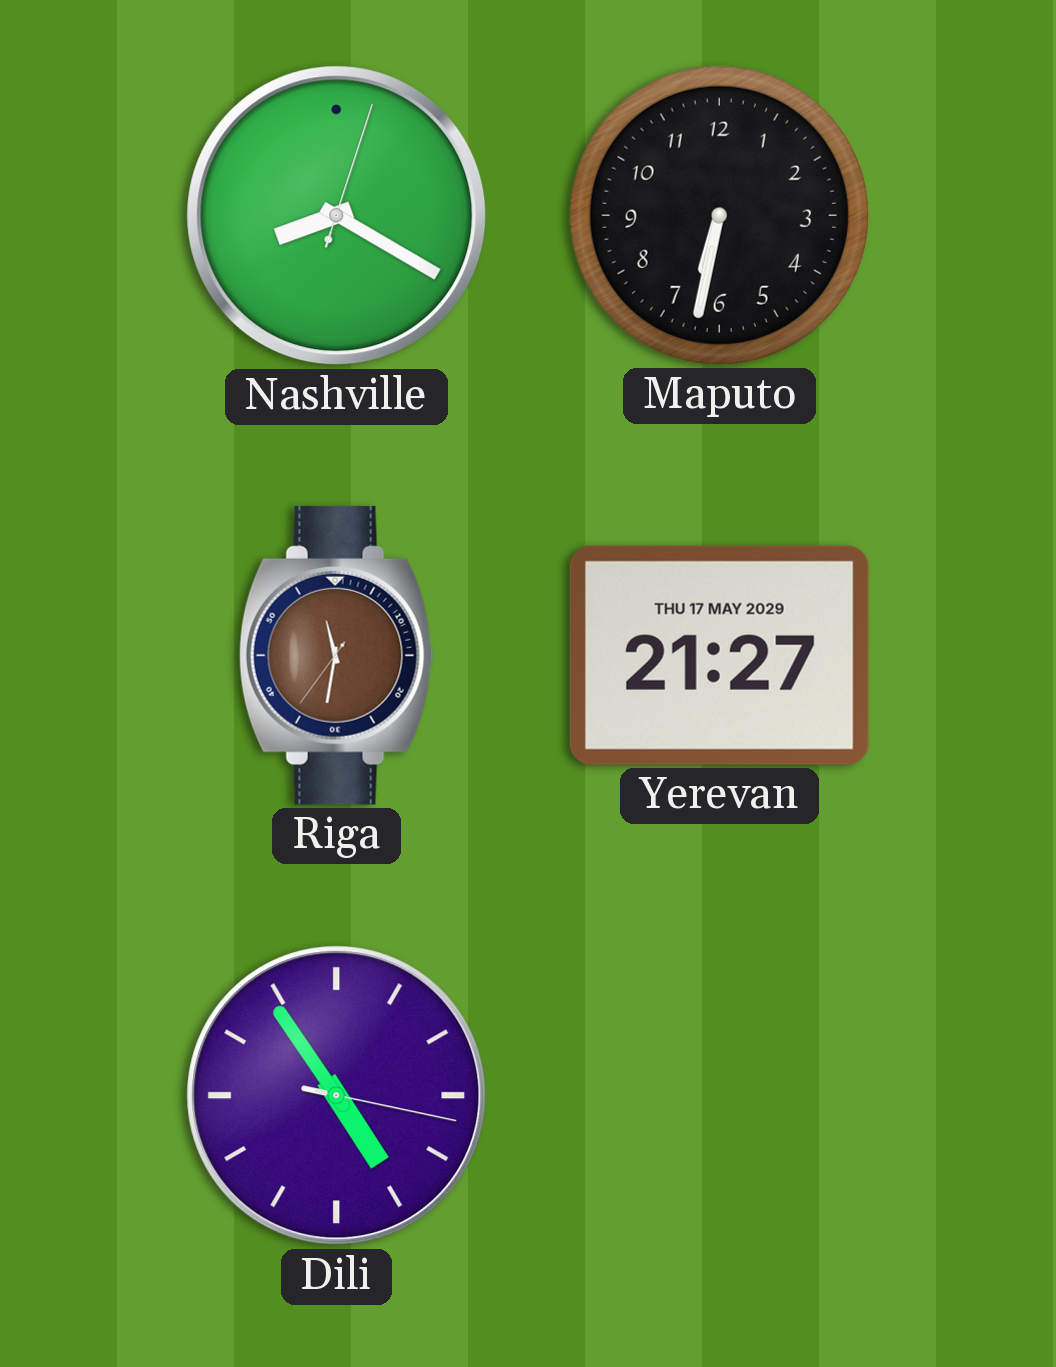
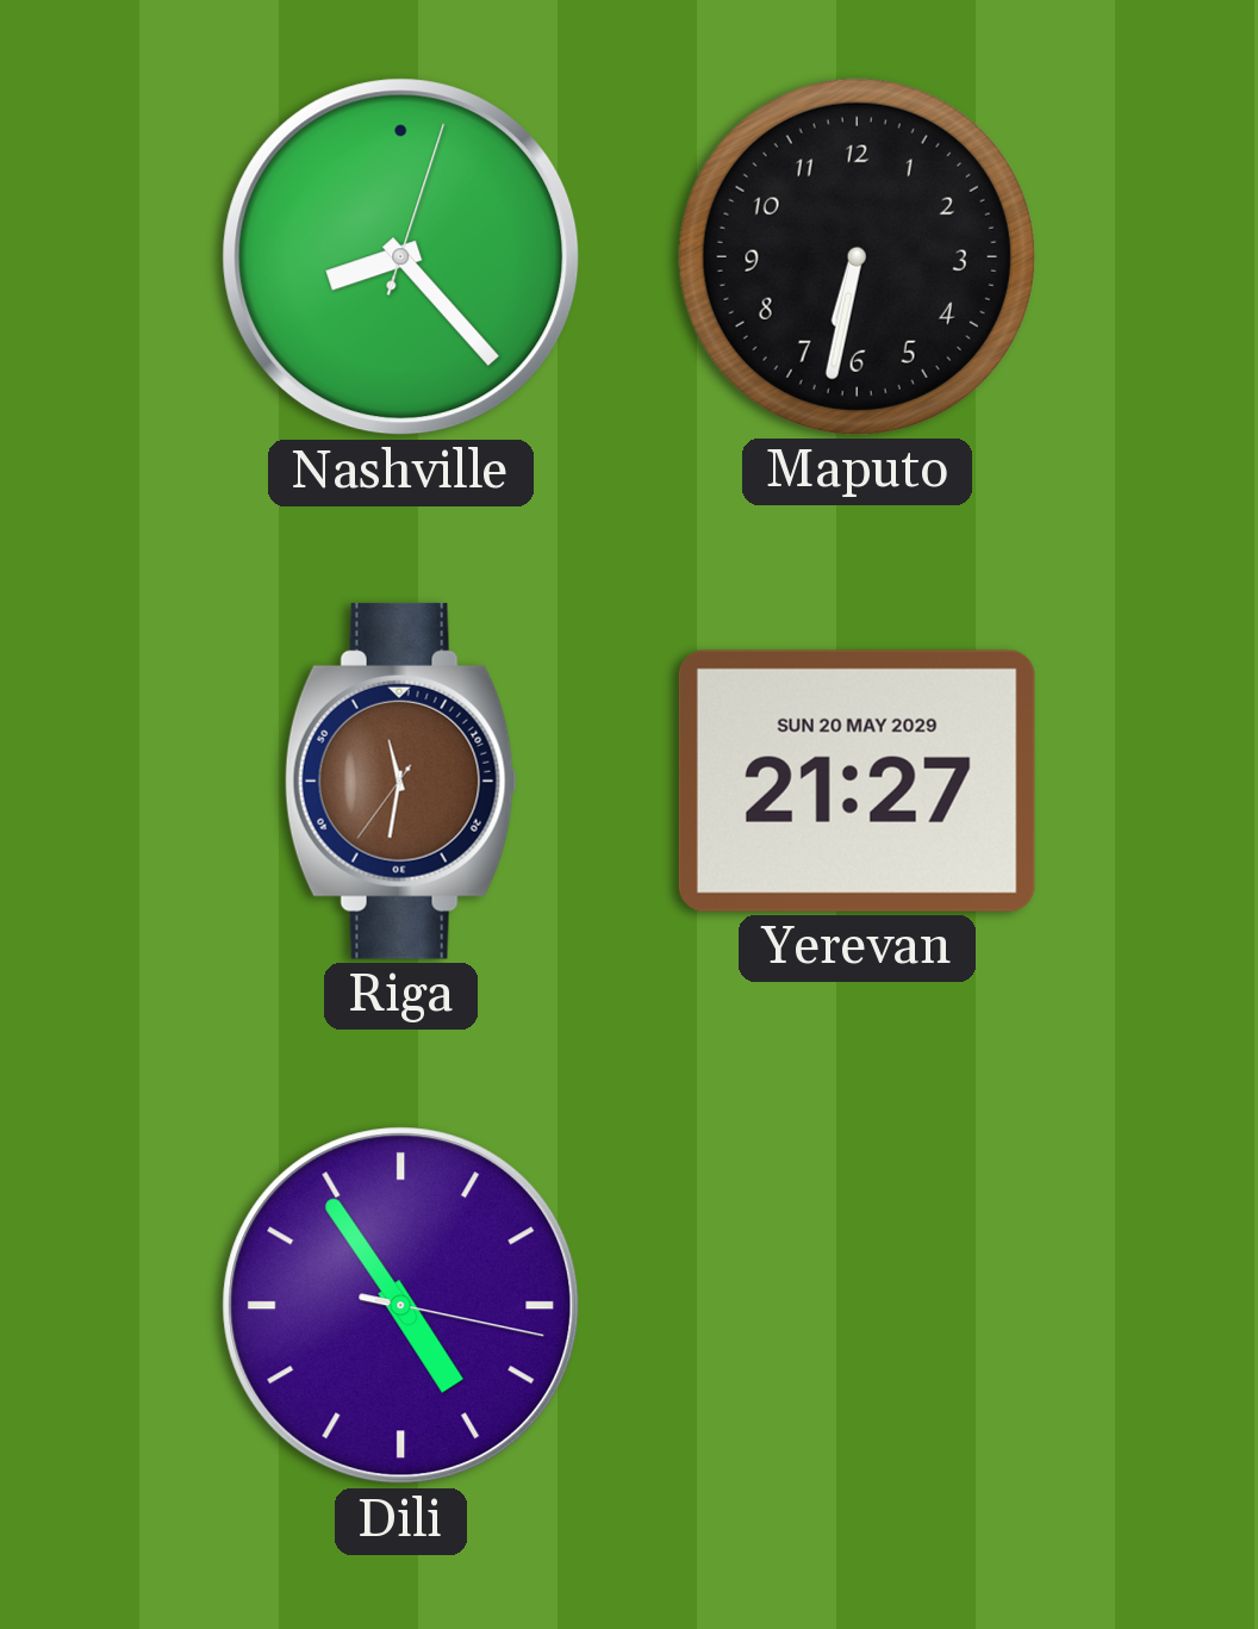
Nashville: 8:20 -> 8:23
Yerevan date: THU 17 MAY 2029 -> SUN 20 MAY 2029
